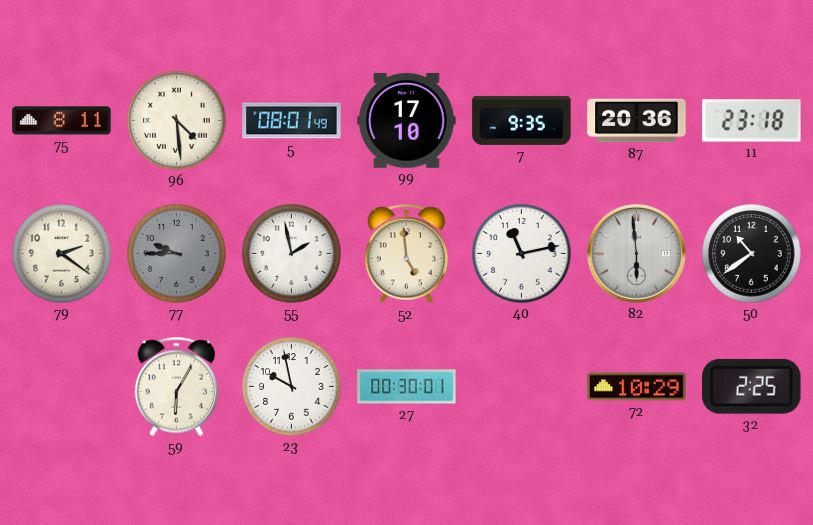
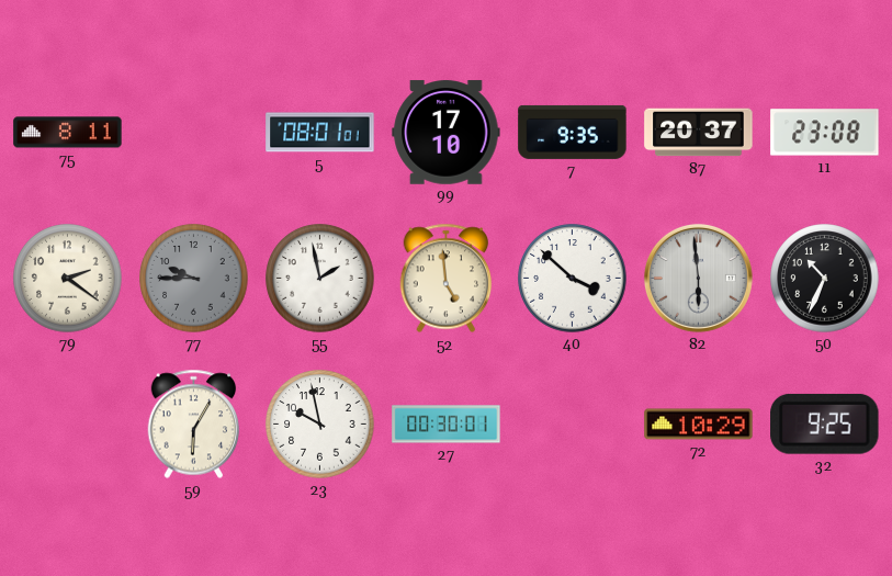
96: 4:29 -> none
5: 08:01:49 -> 08:01:01
87: 20:36 -> 20:37
11: 23:18 -> 23:08
40: 11:13 -> 3:52
50: 10:39 -> 10:34
32: 2:25 -> 9:25
